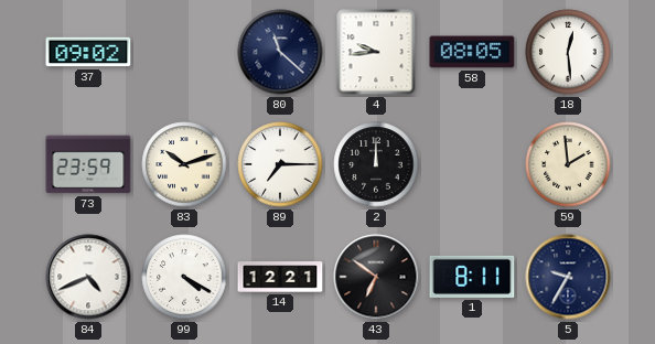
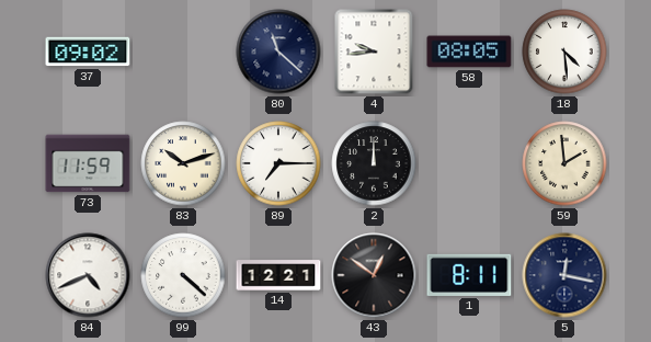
18: 12:29 -> 4:29
73: 23:59 -> 11:59
99: 4:20 -> 4:22
43: 6:51 -> 12:51
5: 9:35 -> 12:17
